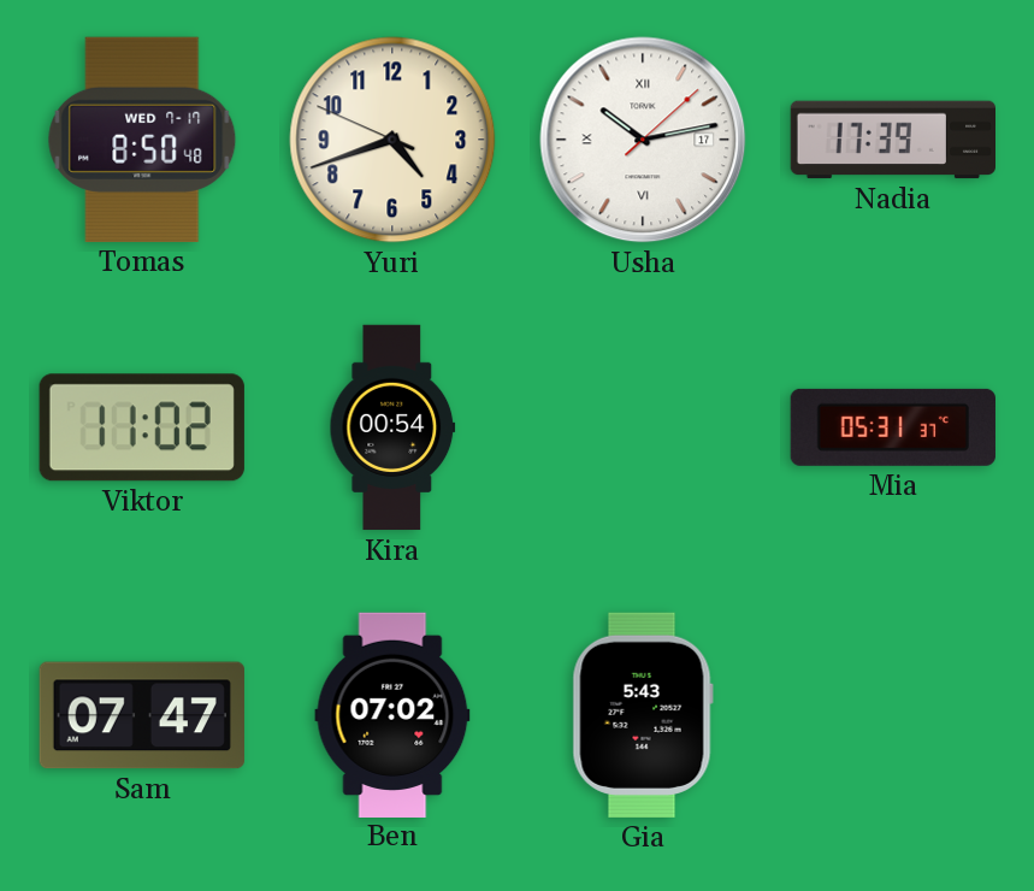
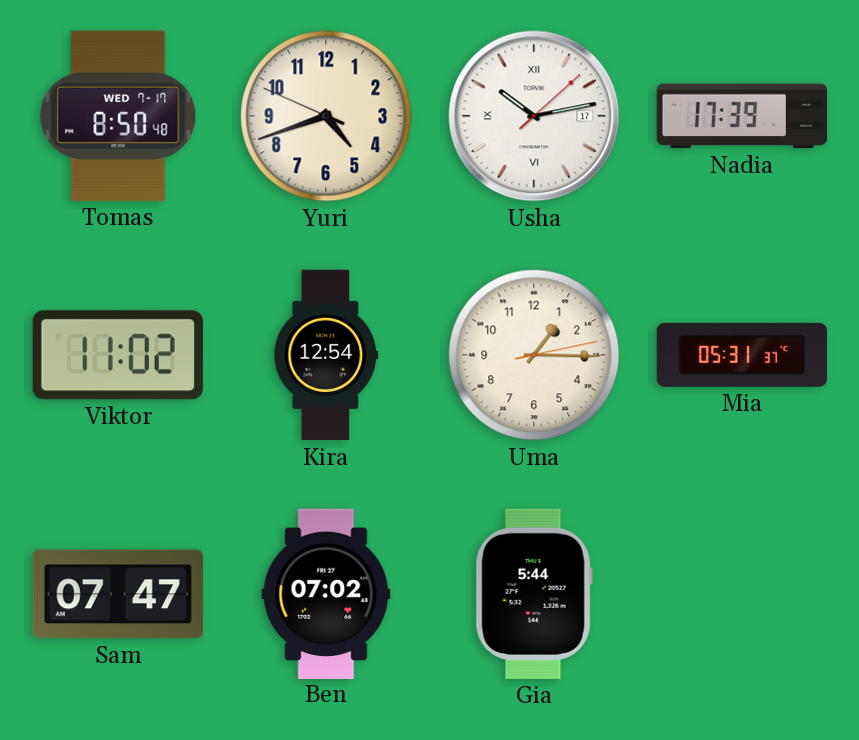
Kira: 00:54 -> 12:54
Uma: none -> 1:15
Gia: 5:43 -> 5:44
